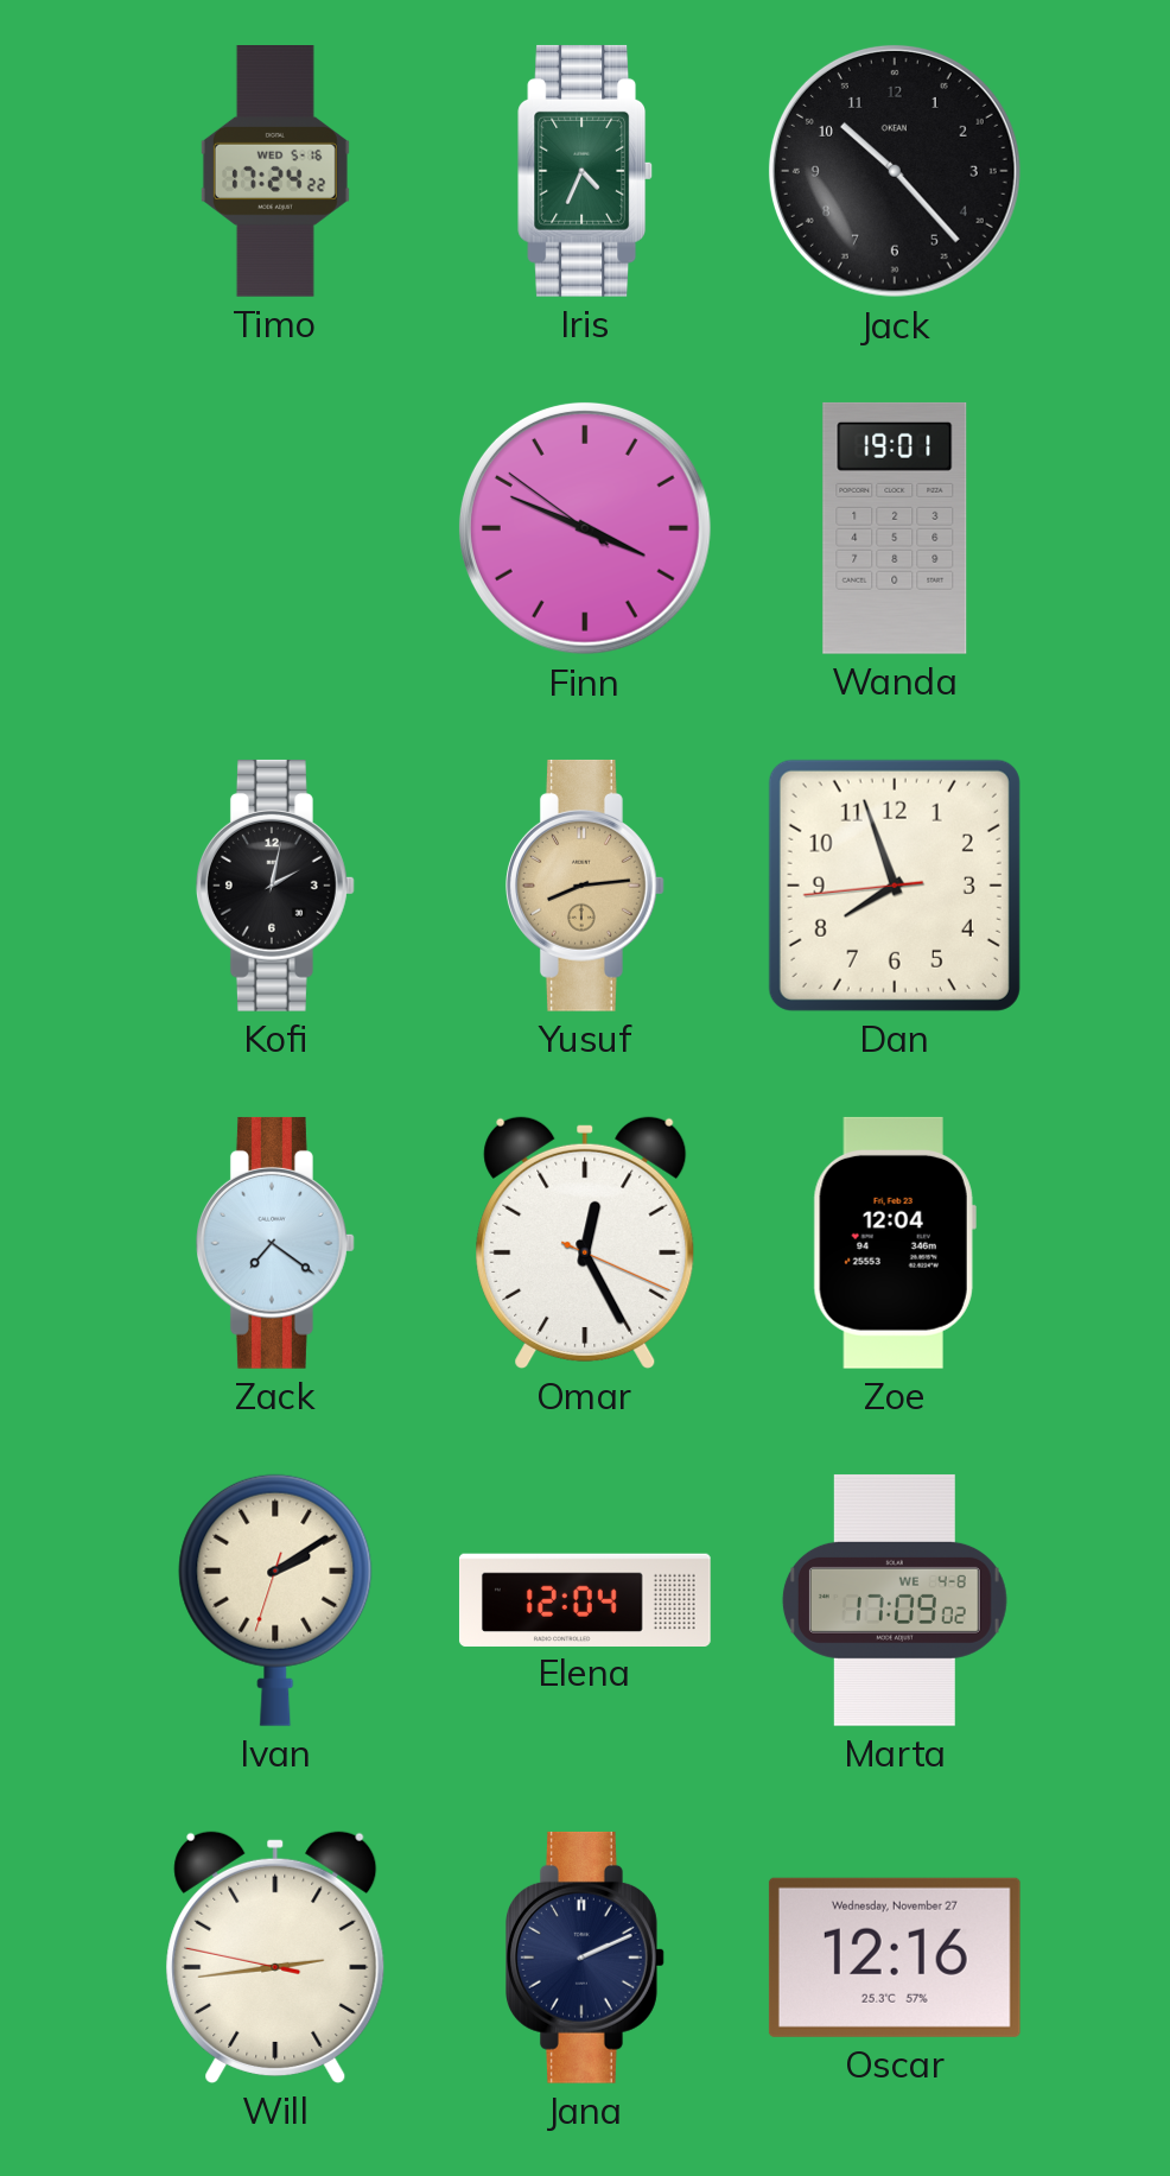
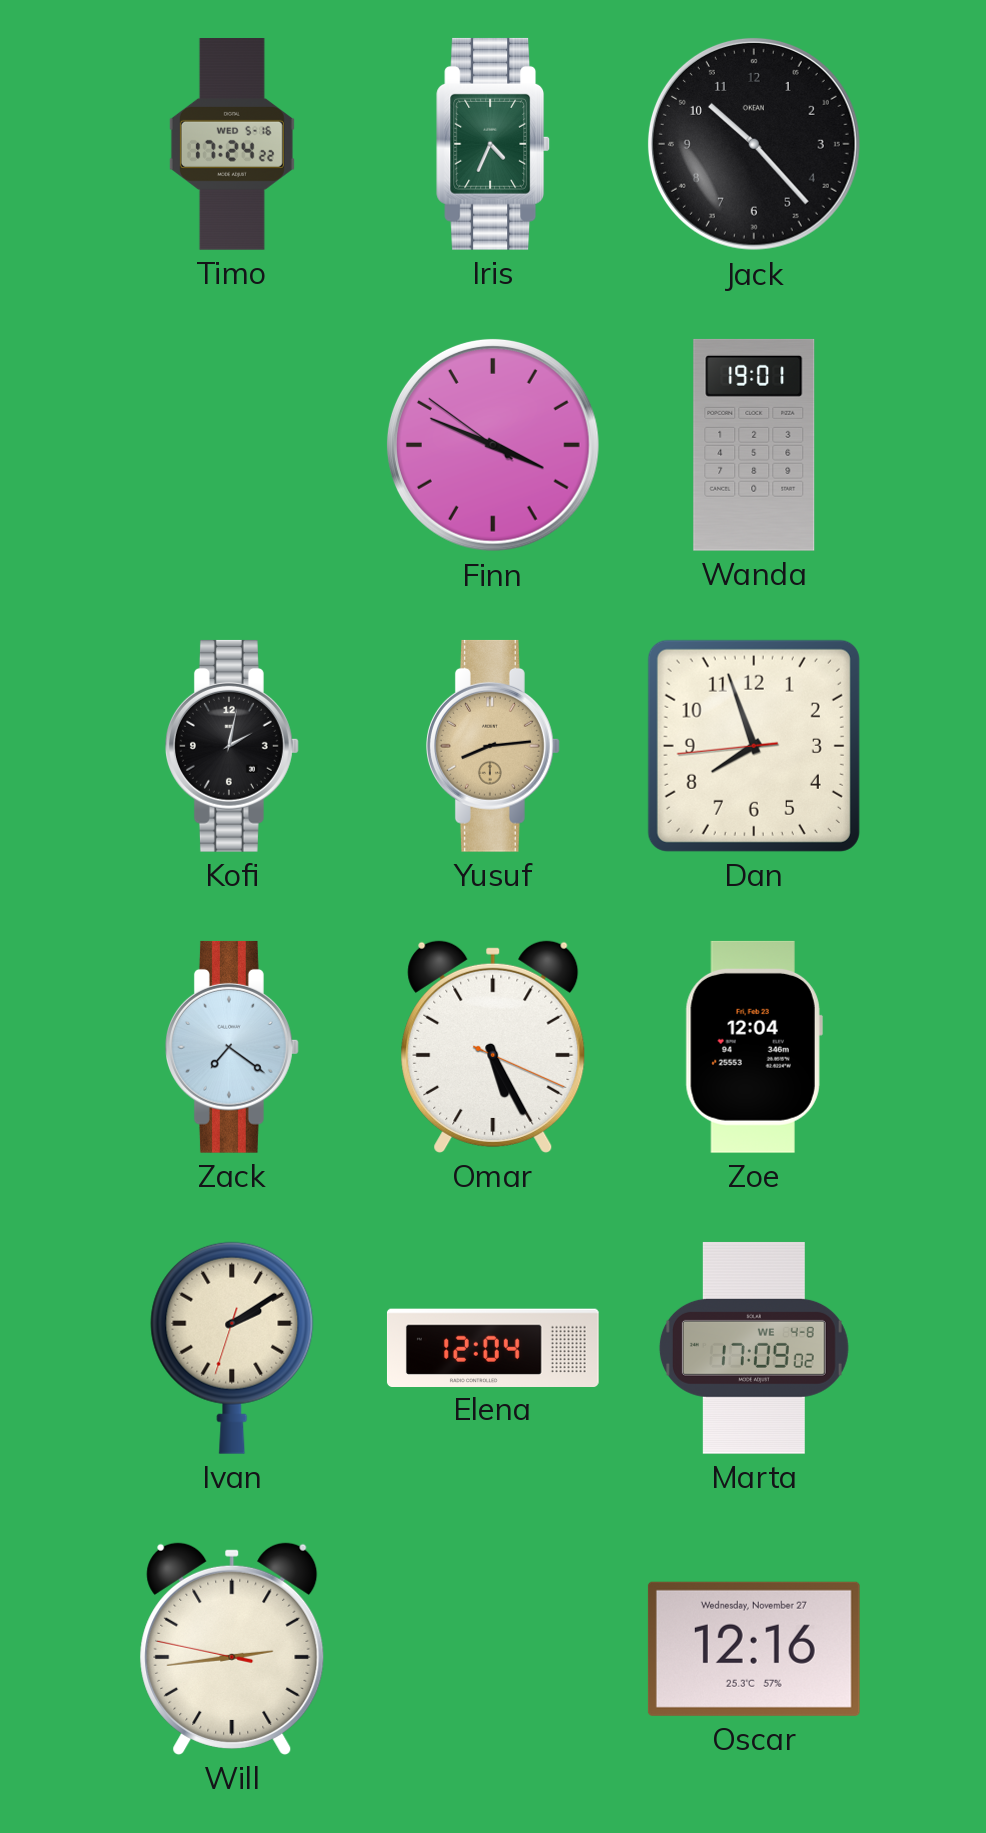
Omar: 12:25 -> 5:25
Jana: 2:11 -> none
